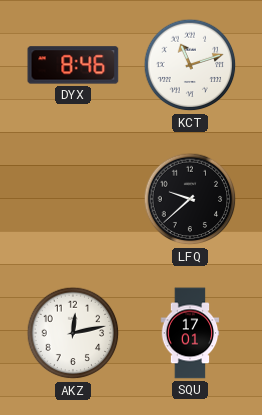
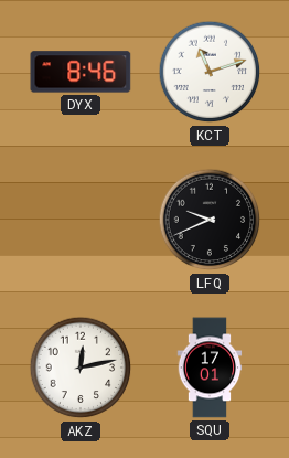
LFQ: 9:38 -> 9:41
